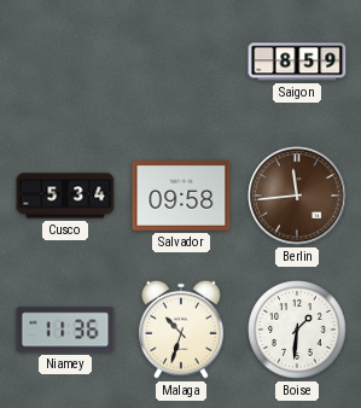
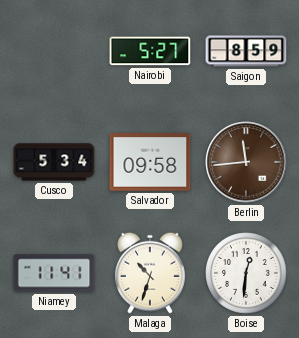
Nairobi: none -> 5:27
Niamey: 11:36 -> 11:41
Boise: 1:31 -> 12:31
